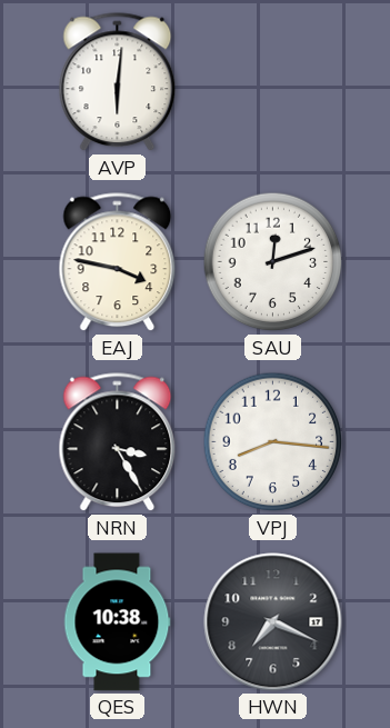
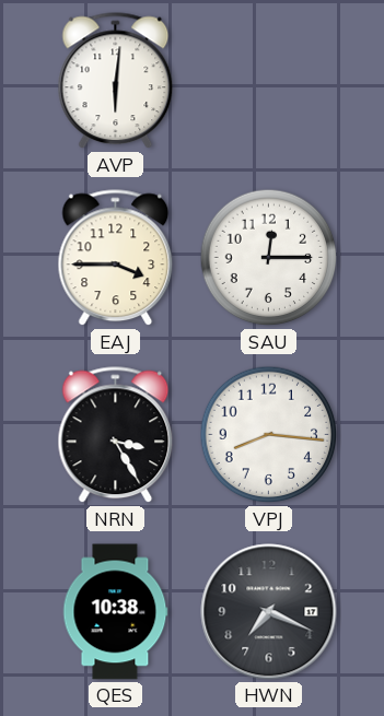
EAJ: 3:47 -> 3:45
SAU: 12:12 -> 12:15
